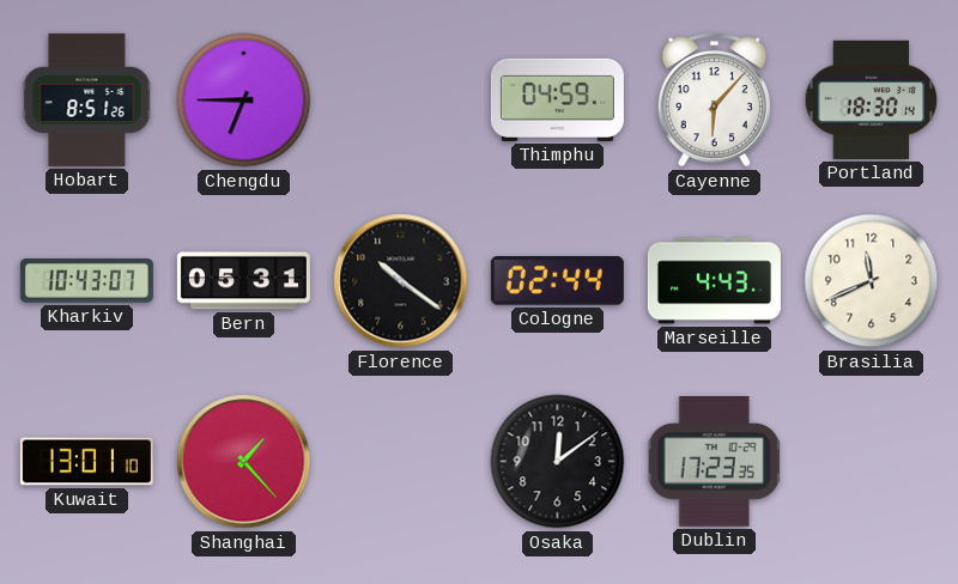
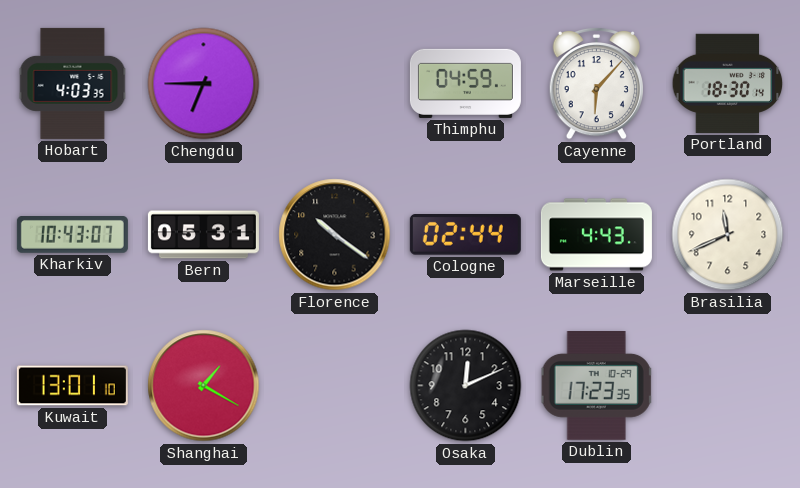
Hobart: 8:51 -> 4:03
Shanghai: 1:23 -> 1:20
Osaka: 12:09 -> 12:11
